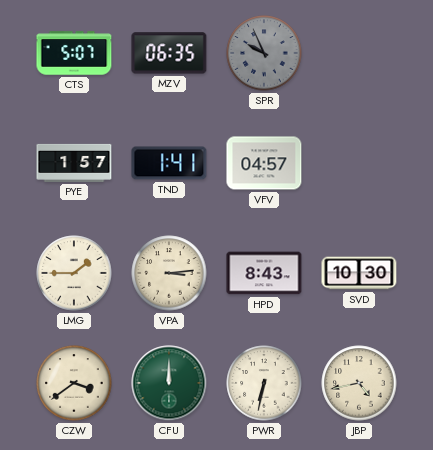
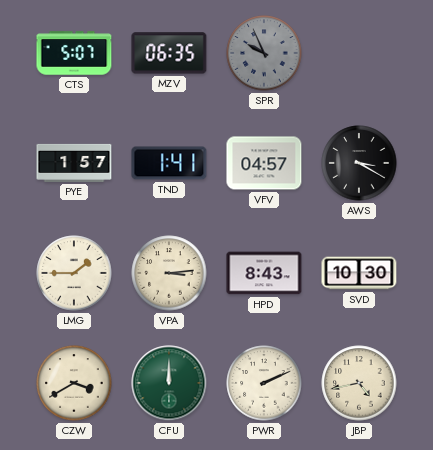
AWS: none -> 3:20
CZW: 3:39 -> 3:40
PWR: 6:32 -> 2:11
